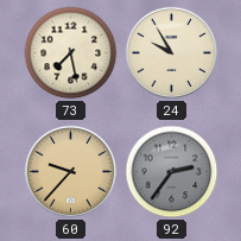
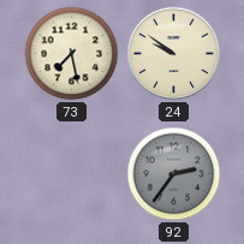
24: 9:55 -> 9:51
60: 9:37 -> none
